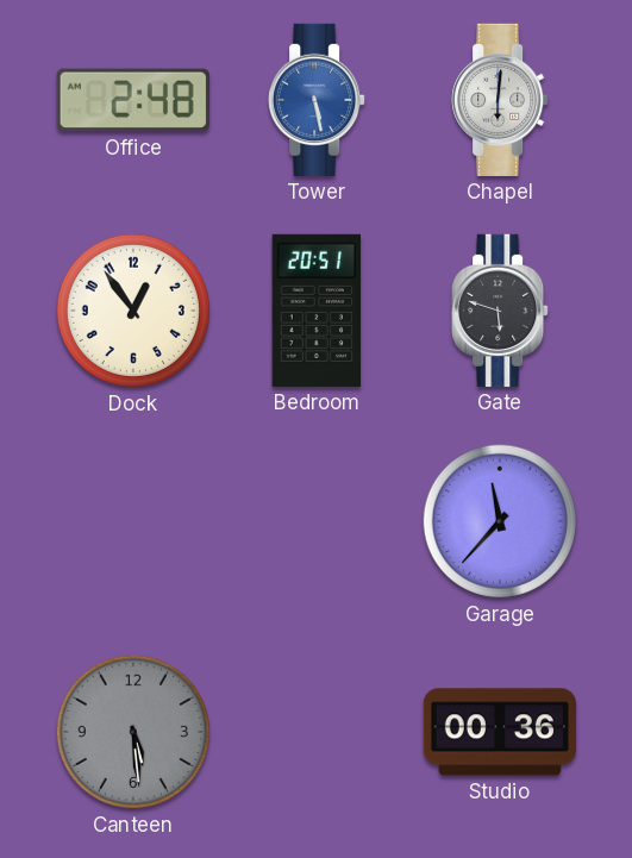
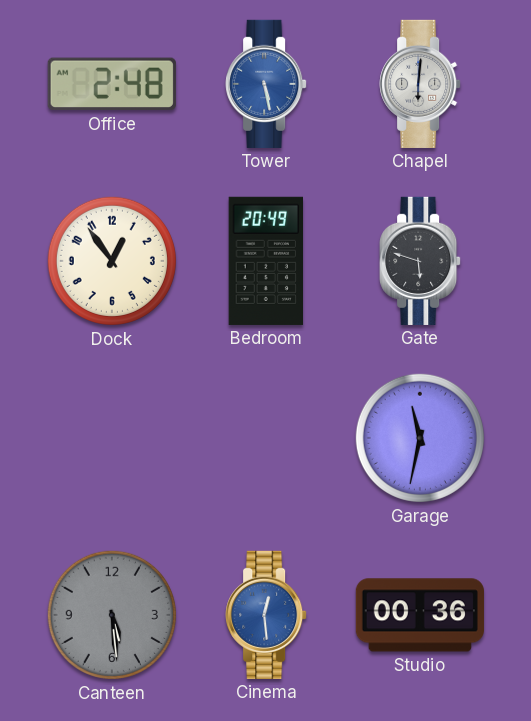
Bedroom: 20:51 -> 20:49
Garage: 11:37 -> 11:32
Cinema: none -> 12:29
